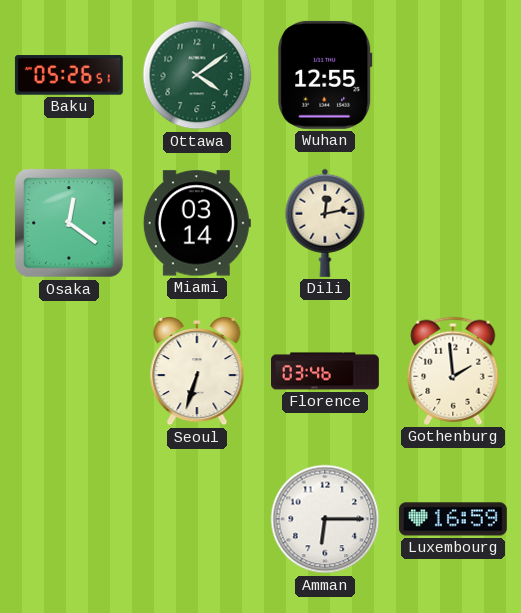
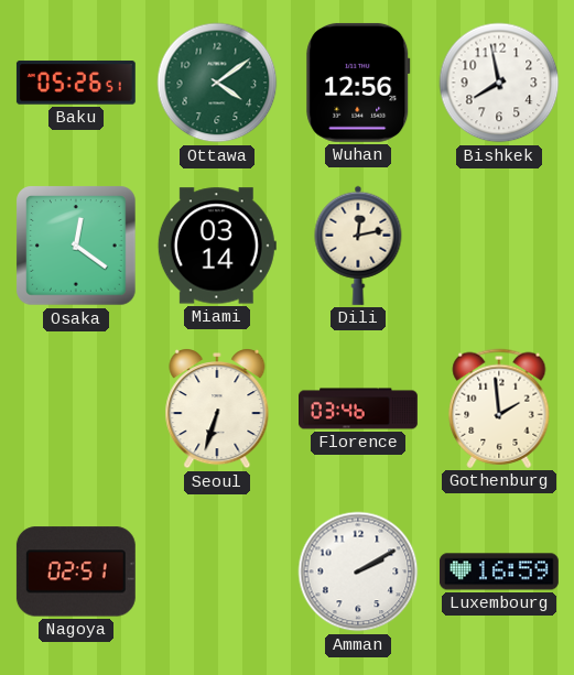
Wuhan: 12:55 -> 12:56
Bishkek: none -> 7:58
Nagoya: none -> 02:51
Amman: 6:15 -> 2:10
